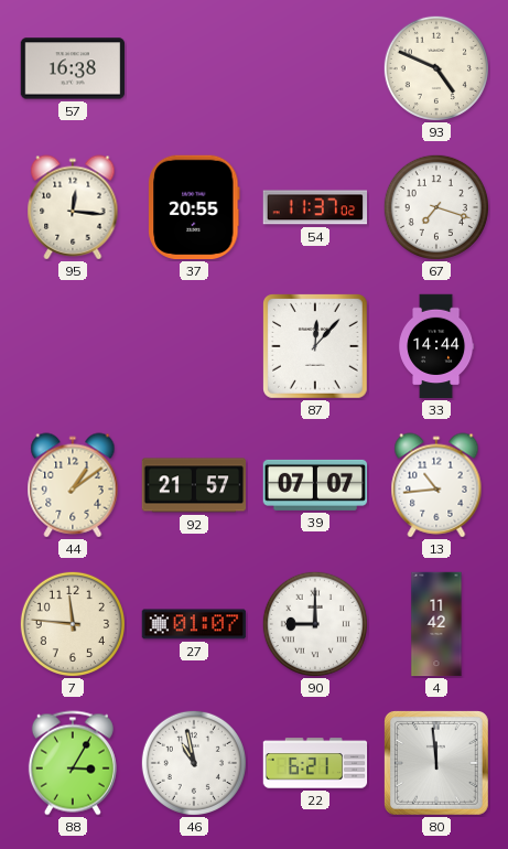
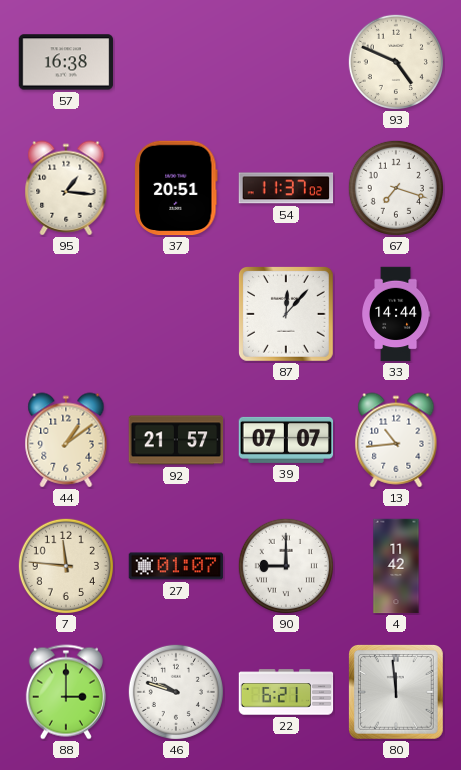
95: 12:16 -> 1:16
37: 20:55 -> 20:51
88: 3:05 -> 3:00
46: 10:58 -> 9:48
